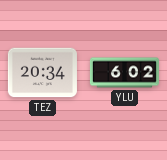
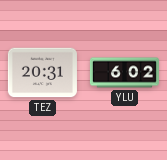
TEZ: 20:34 -> 20:31
